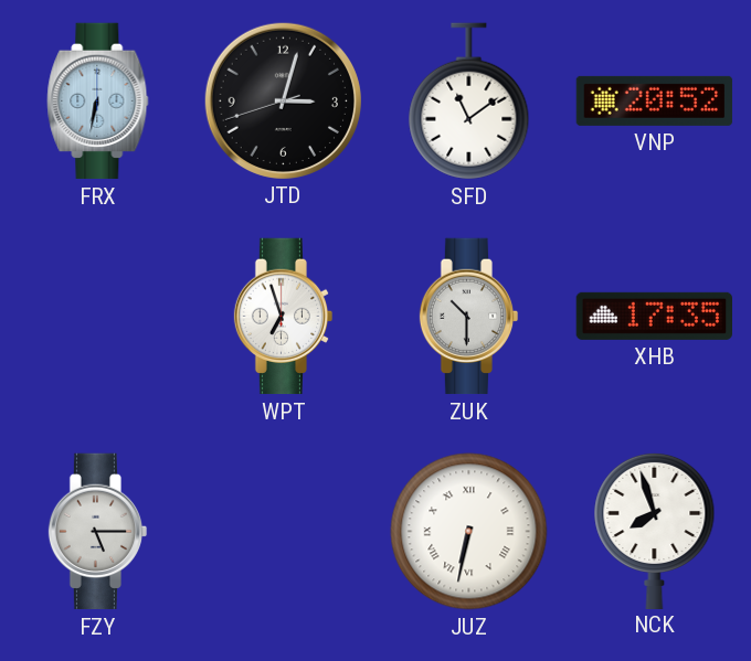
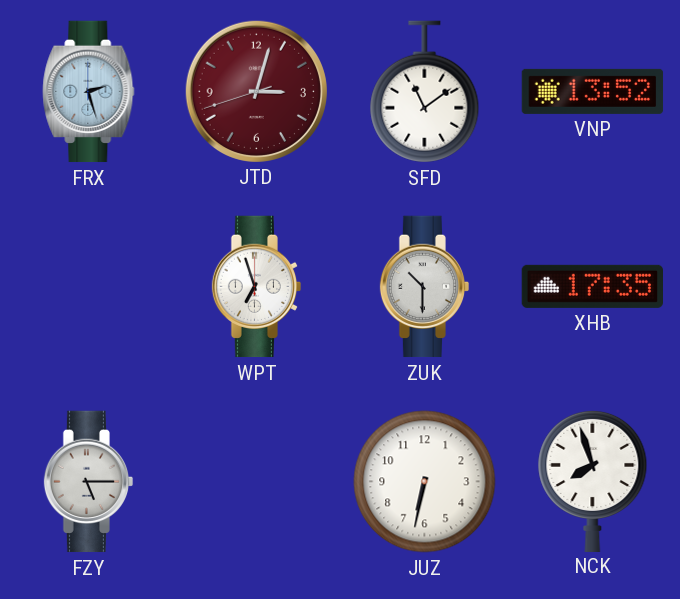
FRX: 6:32 -> 2:27
JTD dial: black -> burgundy
VNP: 20:52 -> 13:52
JUZ numerals: Roman -> Arabic
